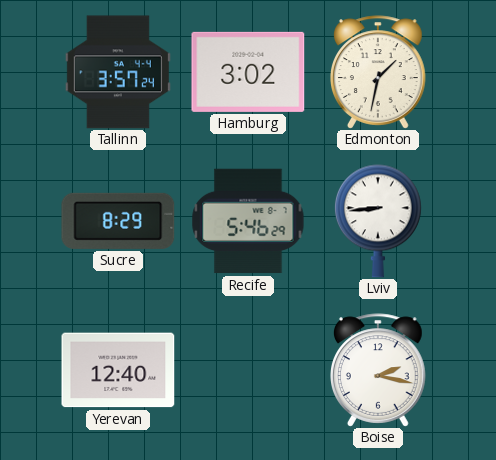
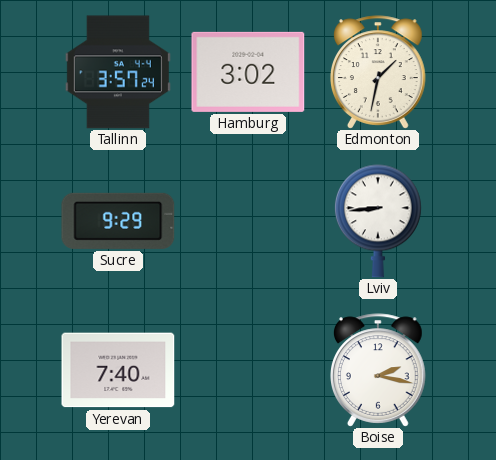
Sucre: 8:29 -> 9:29
Recife: 5:46 -> none
Yerevan: 12:40 -> 7:40
